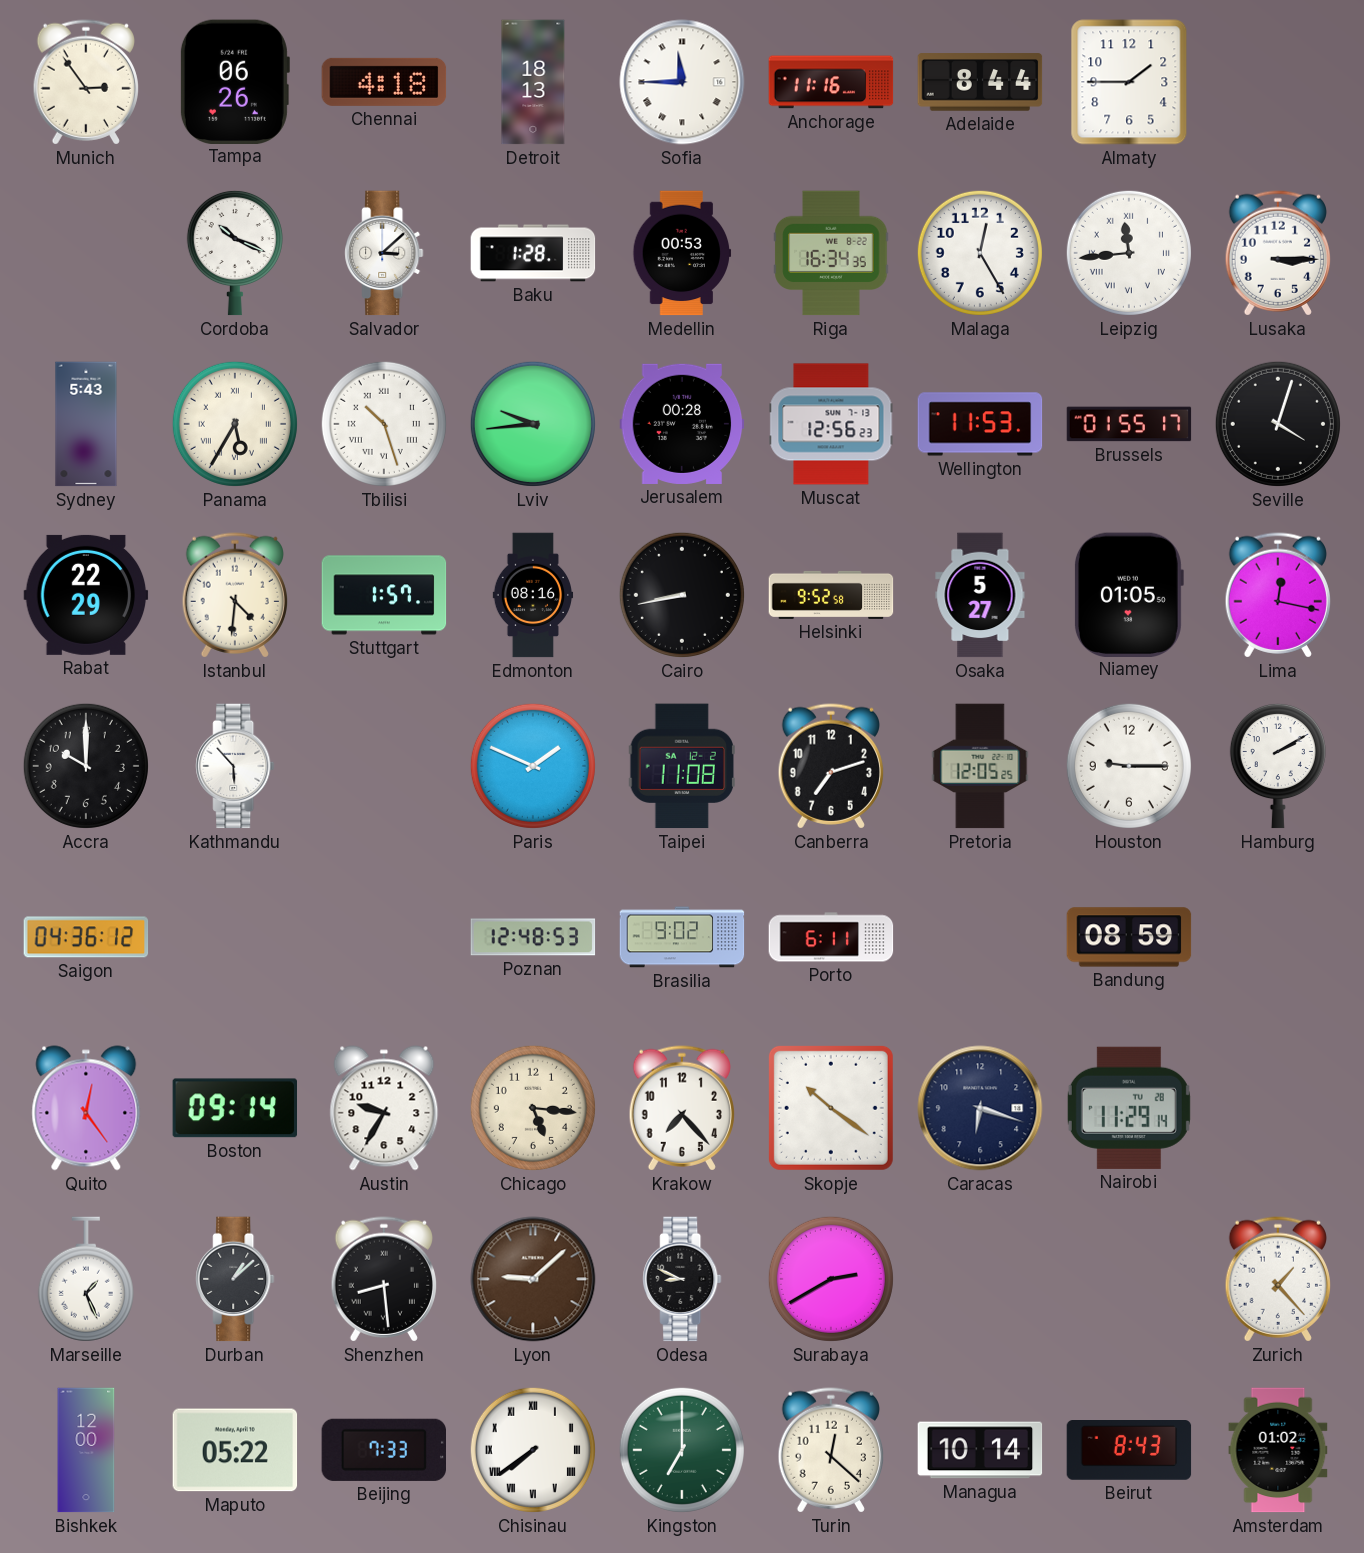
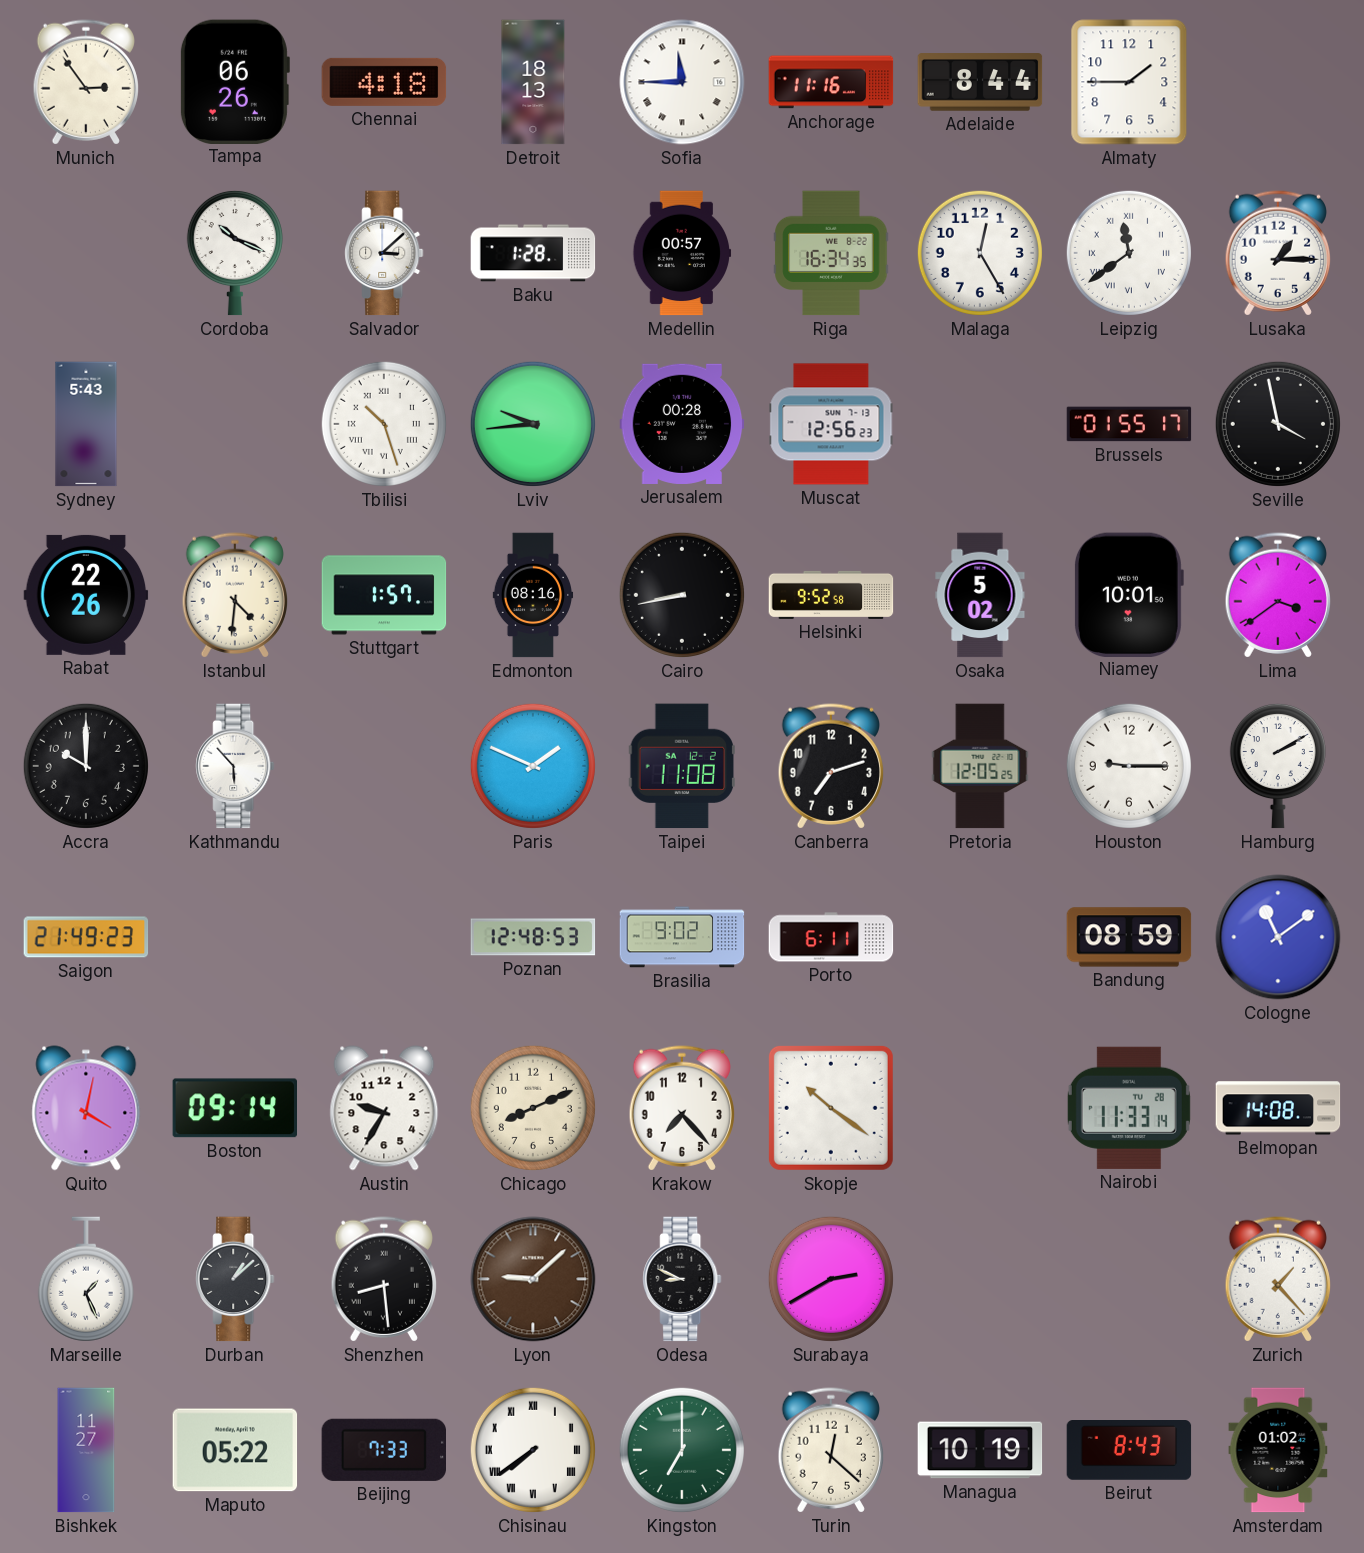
Medellin: 00:53 -> 00:57
Leipzig: 11:44 -> 11:39
Lusaka: 3:15 -> 1:15
Panama: 5:35 -> none
Wellington: 11:53 -> none
Seville: 4:03 -> 3:58
Rabat: 22:29 -> 22:26
Osaka: 5:27 -> 5:02
Niamey: 01:05 -> 10:01
Lima: 12:17 -> 3:39
Saigon: 04:36 -> 21:49
Cologne: none -> 11:09
Quito: 12:24 -> 4:02
Chicago: 5:16 -> 8:11
Caracas: 6:18 -> none
Nairobi: 11:29 -> 11:33
Belmopan: none -> 14:08
Bishkek: 12:00 -> 11:27
Managua: 10:14 -> 10:19
